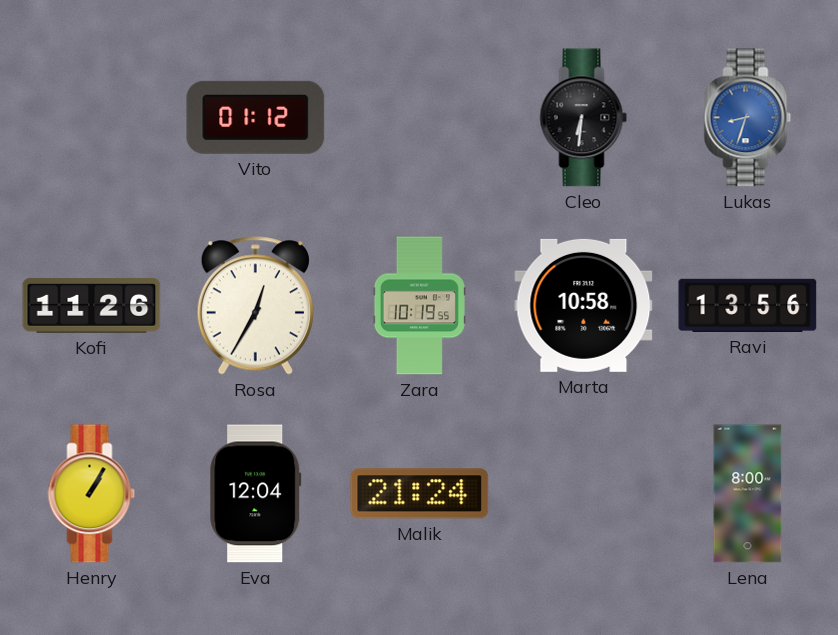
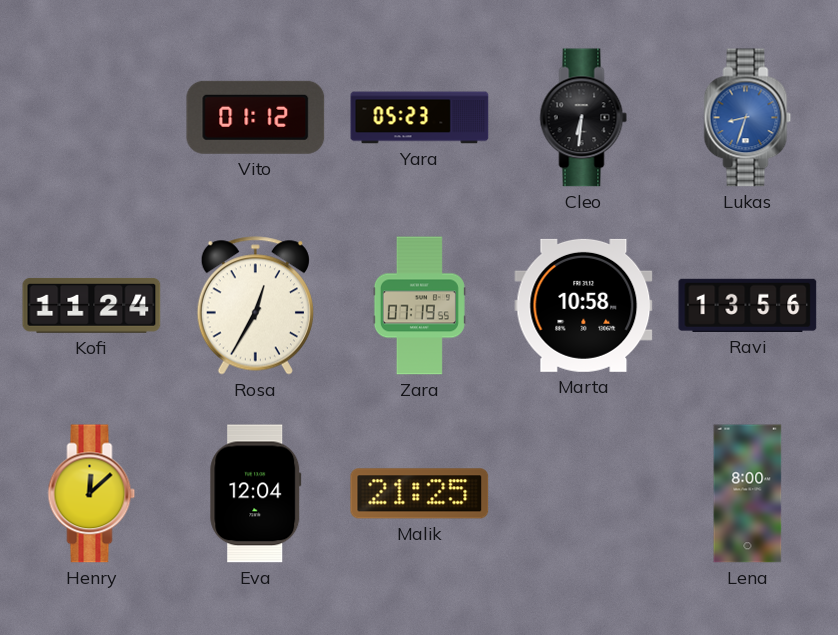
Yara: none -> 05:23
Kofi: 11:26 -> 11:24
Zara: 10:19 -> 07:19
Henry: 1:05 -> 12:08
Malik: 21:24 -> 21:25
